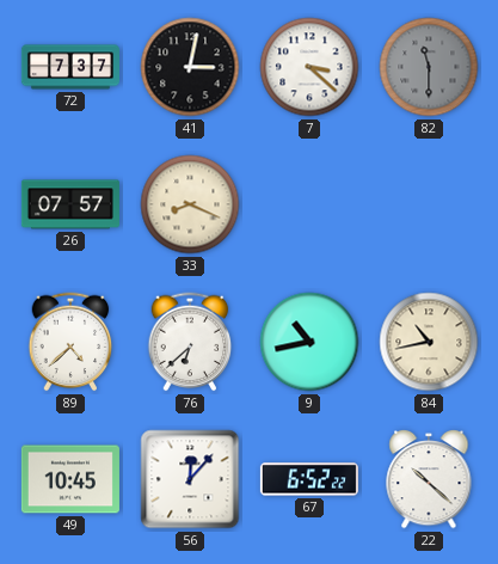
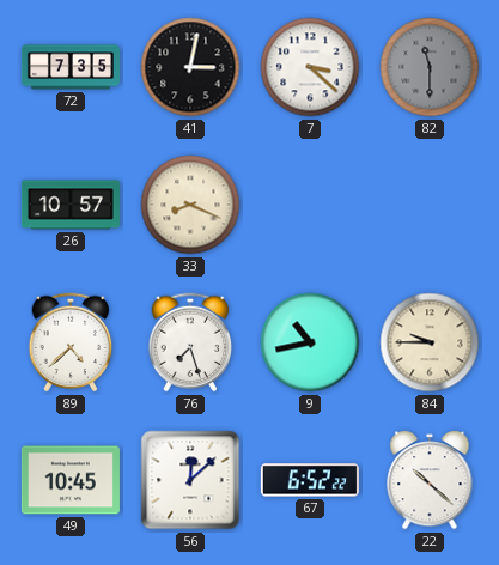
72: 7:37 -> 7:35
26: 07:57 -> 10:57
76: 6:38 -> 7:27
84: 10:43 -> 9:45
56: 12:07 -> 12:08
